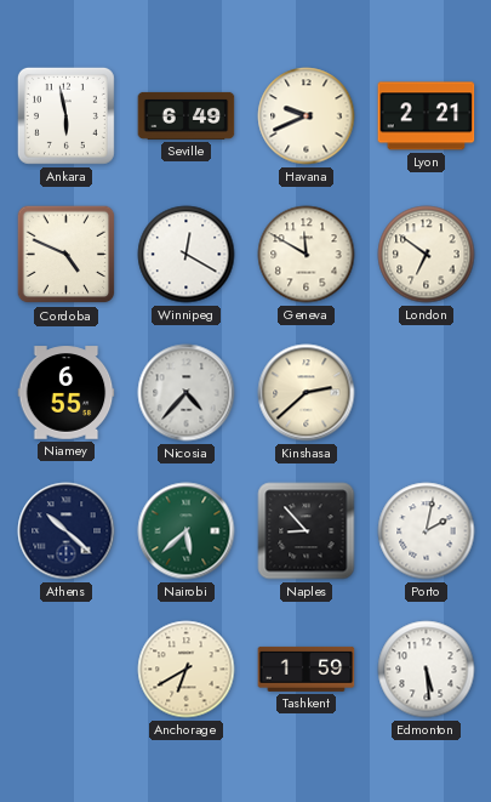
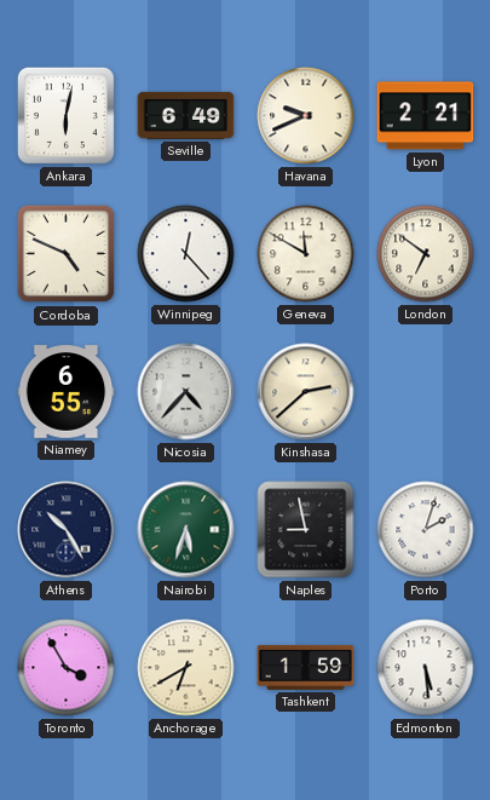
Ankara: 5:58 -> 6:02
Winnipeg: 12:20 -> 12:23
Athens: 10:22 -> 10:25
Nairobi: 5:38 -> 5:33
Naples: 8:53 -> 8:58
Porto: 2:02 -> 2:03
Toronto: none -> 3:55
